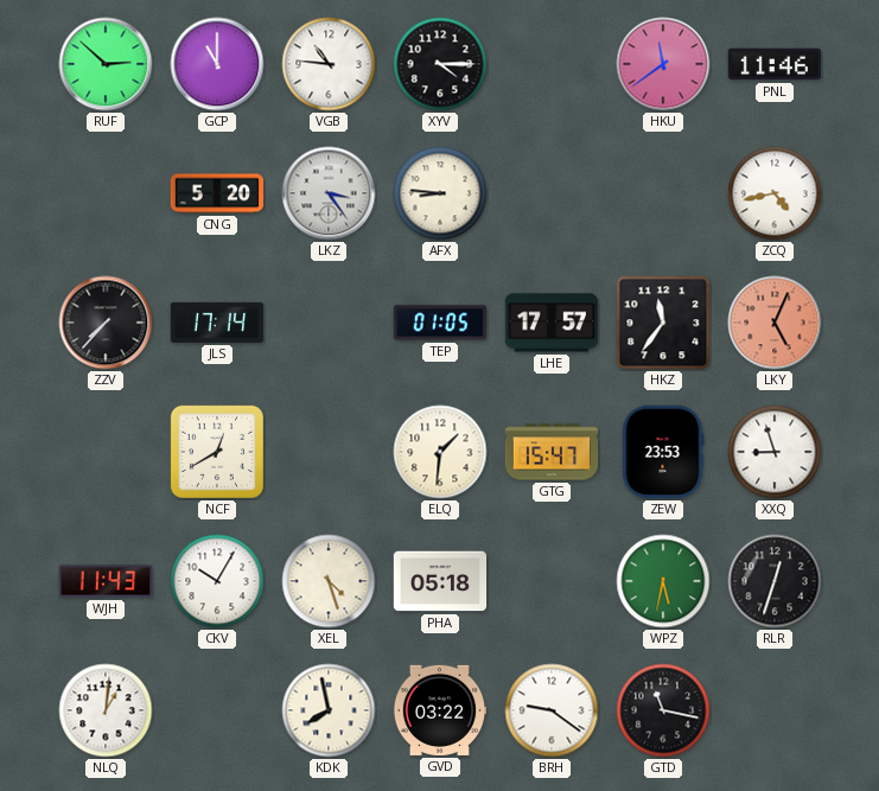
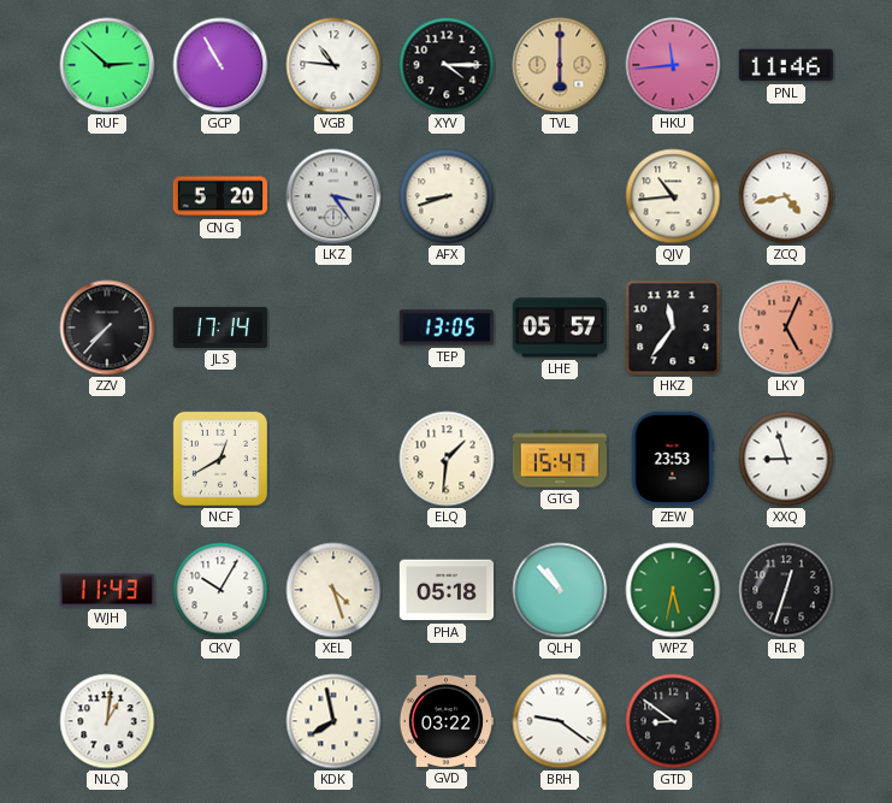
GCP: 11:00 -> 10:55
TVL: none -> 6:00
HKU: 11:39 -> 11:44
AFX: 8:46 -> 8:42
QJV: none -> 10:44
TEP: 01:05 -> 13:05
LHE: 17:57 -> 05:57
QLH: none -> 10:53
GTD: 11:17 -> 8:51
